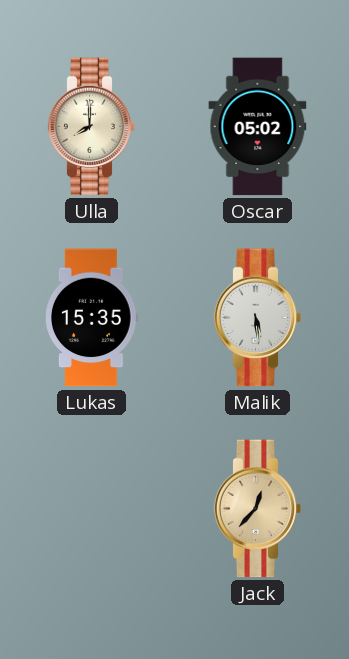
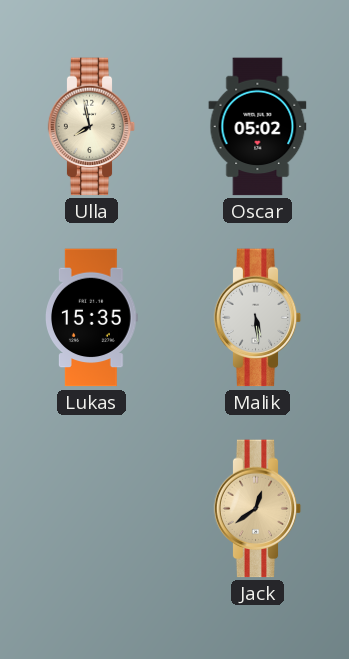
Ulla: 8:00 -> 7:58
Jack: 12:37 -> 12:39
